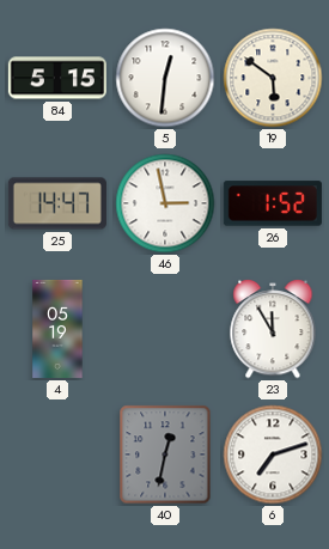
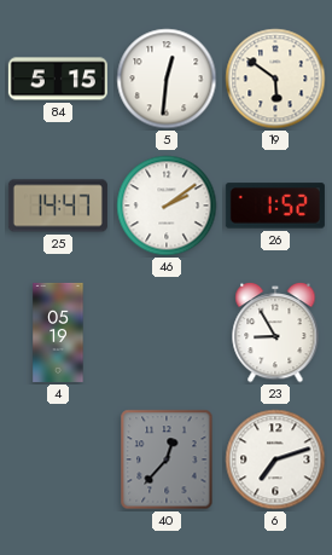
46: 2:58 -> 2:09
23: 11:55 -> 8:55
40: 12:32 -> 12:37
